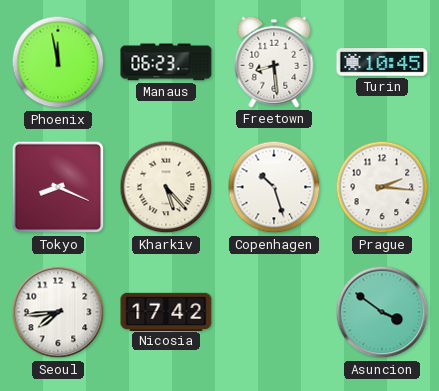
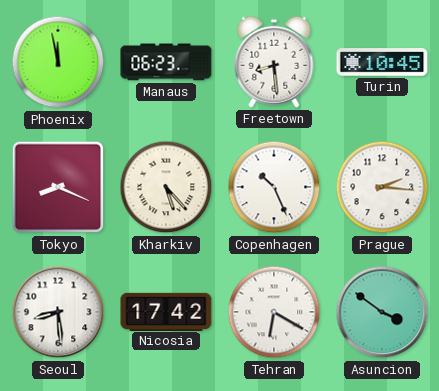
Copenhagen: 10:27 -> 10:26
Seoul: 7:44 -> 8:29
Tehran: none -> 6:20
